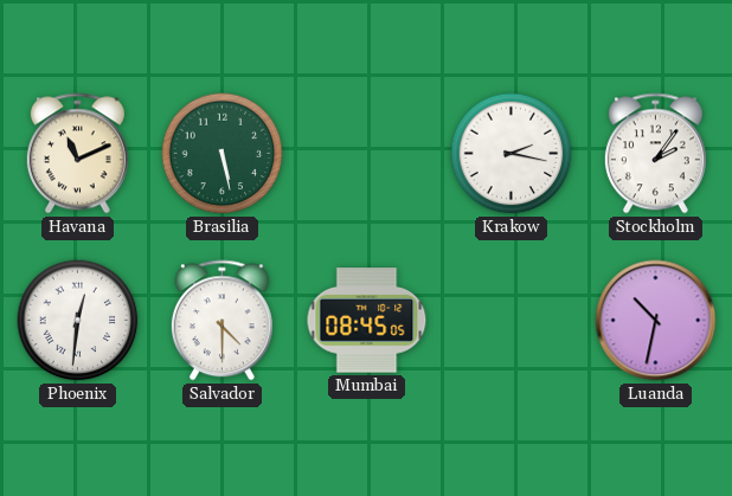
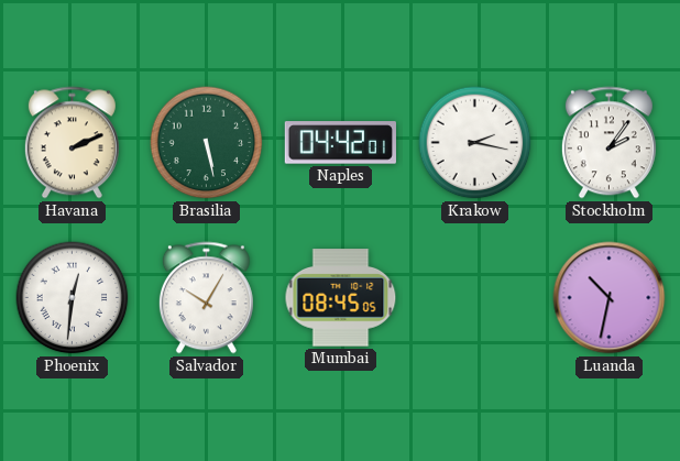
Havana: 11:11 -> 2:11
Naples: none -> 04:42
Salvador: 4:30 -> 10:05
